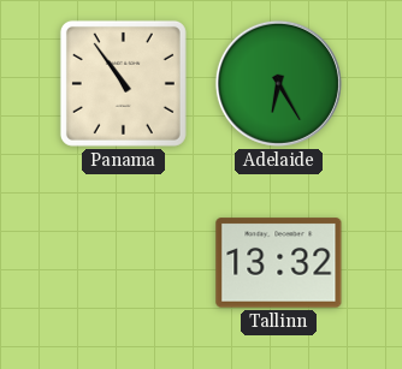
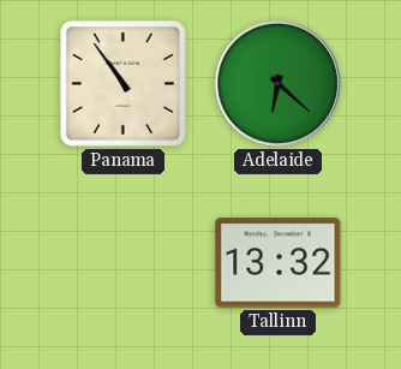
Adelaide: 6:25 -> 6:22
